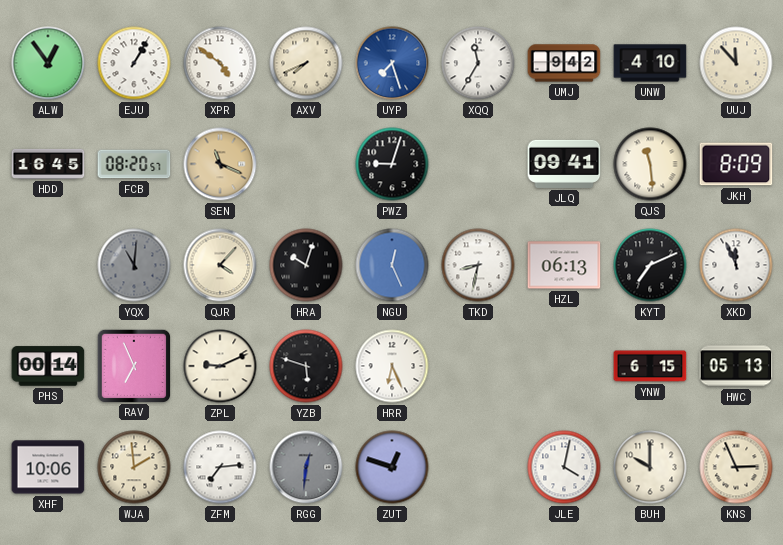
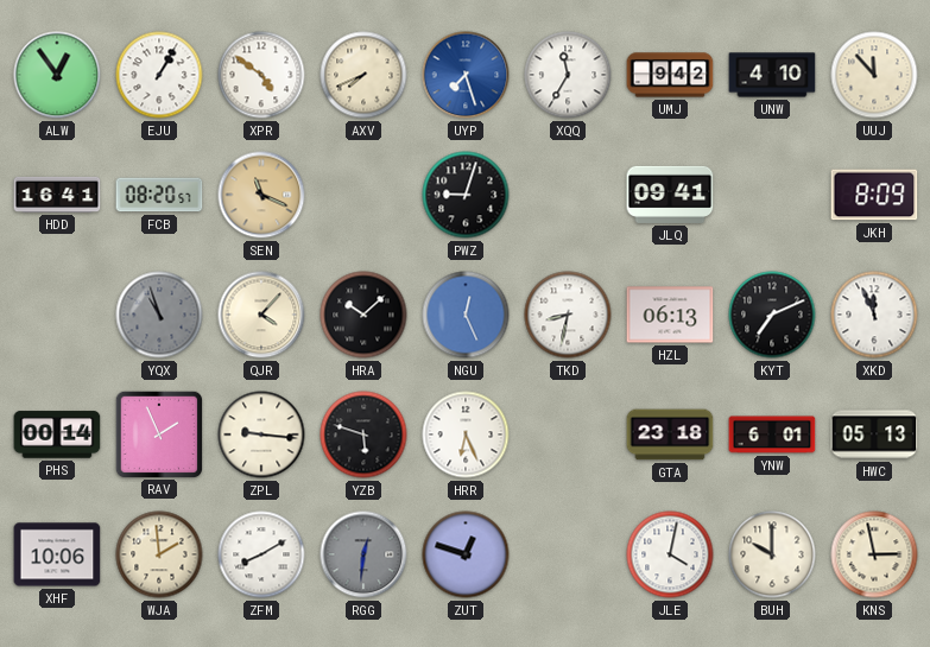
HDD: 16:45 -> 16:41
QJS: 11:29 -> none
YQX: 11:01 -> 10:57
HRA: 10:03 -> 10:08
RAV: 6:56 -> 1:56
ZPL: 9:11 -> 9:16
GTA: none -> 23:18
YNW: 6:15 -> 6:01
ZFM: 7:14 -> 8:10
KNS: 2:56 -> 2:58
